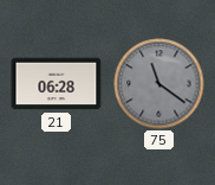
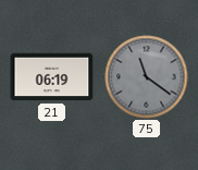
21: 06:28 -> 06:19
